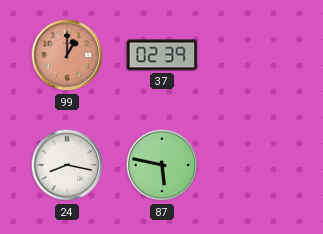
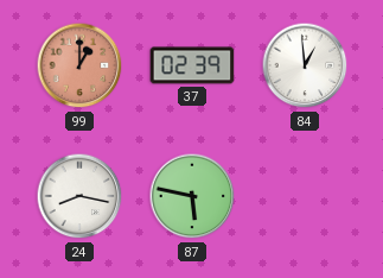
84: none -> 12:59
